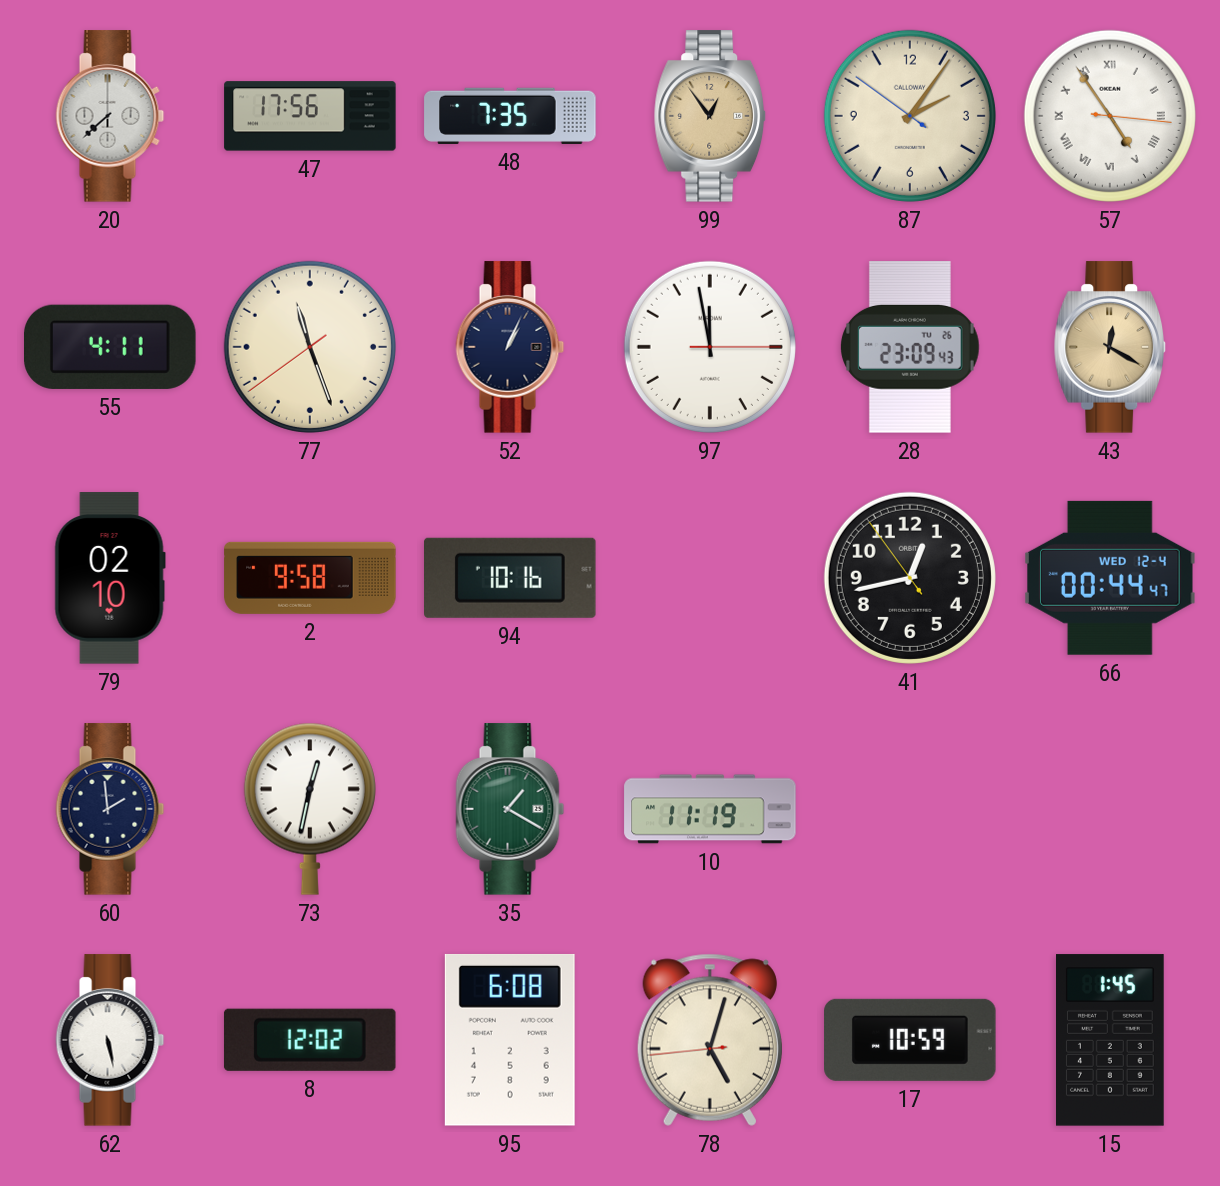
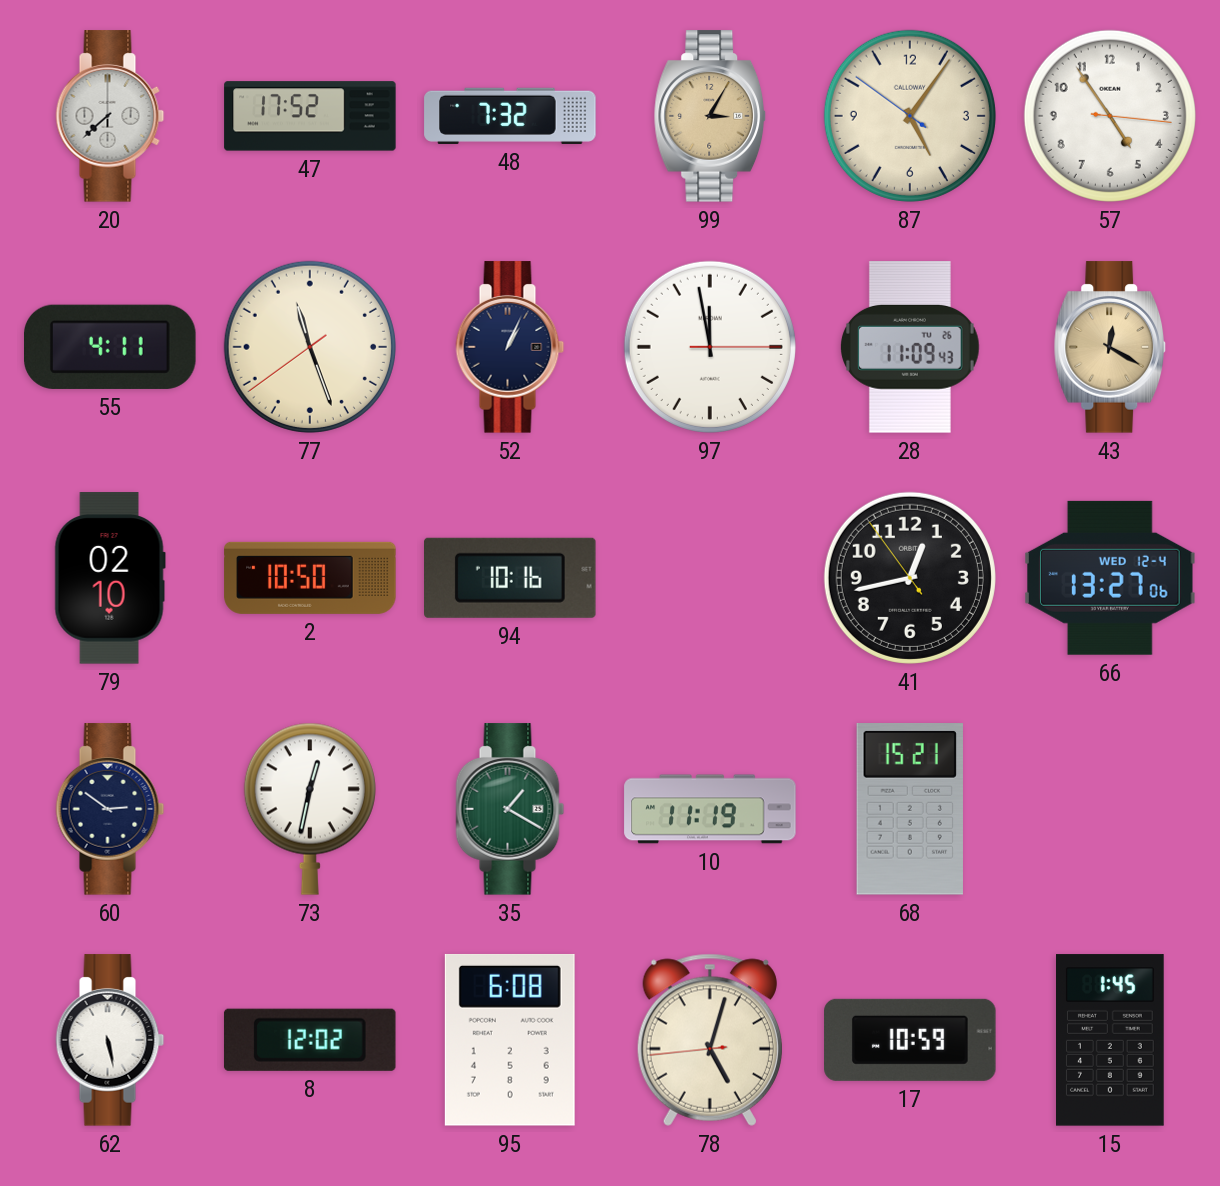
47: 17:56 -> 17:52
48: 7:35 -> 7:32
99: 12:54 -> 3:05
87: 2:05 -> 5:05
57 numerals: Roman -> Arabic
28: 23:09 -> 11:09
2: 9:58 -> 10:50
66: 00:44 -> 13:27
60: 1:59 -> 2:51
68: none -> 15:21
